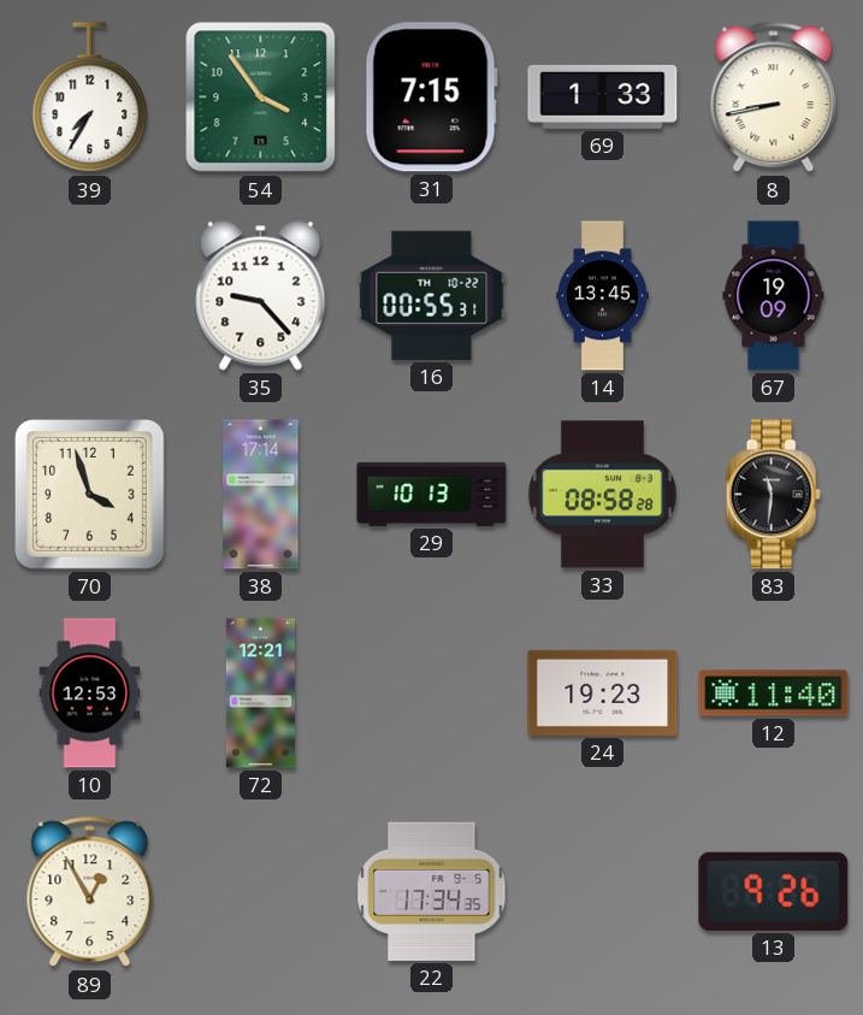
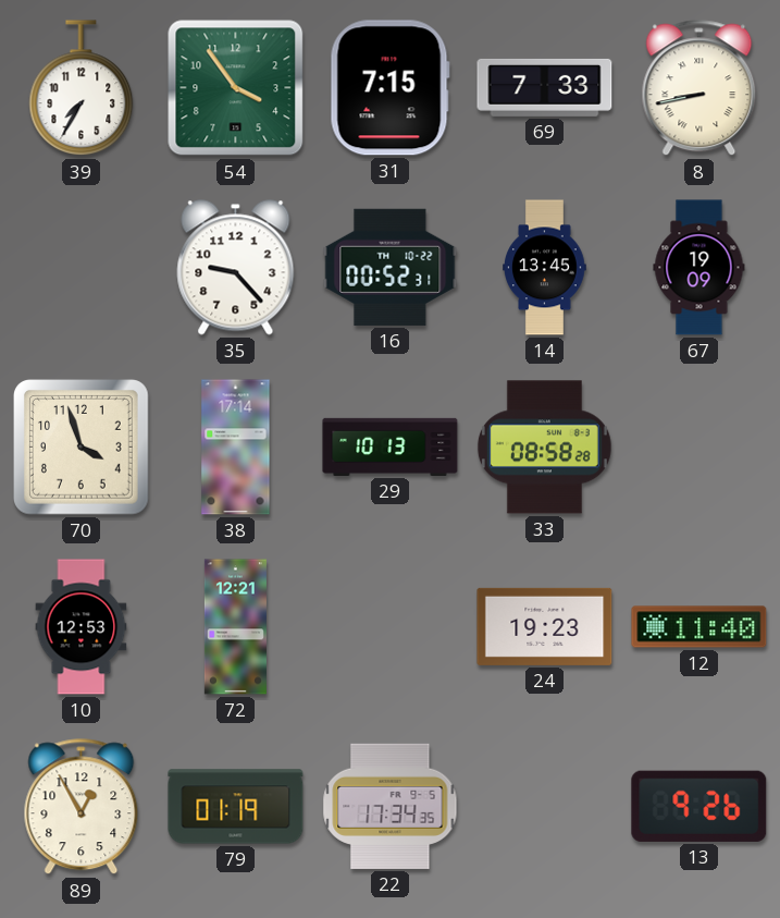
69: 1:33 -> 7:33
16: 00:55 -> 00:52
83: 11:31 -> none
79: none -> 01:19
